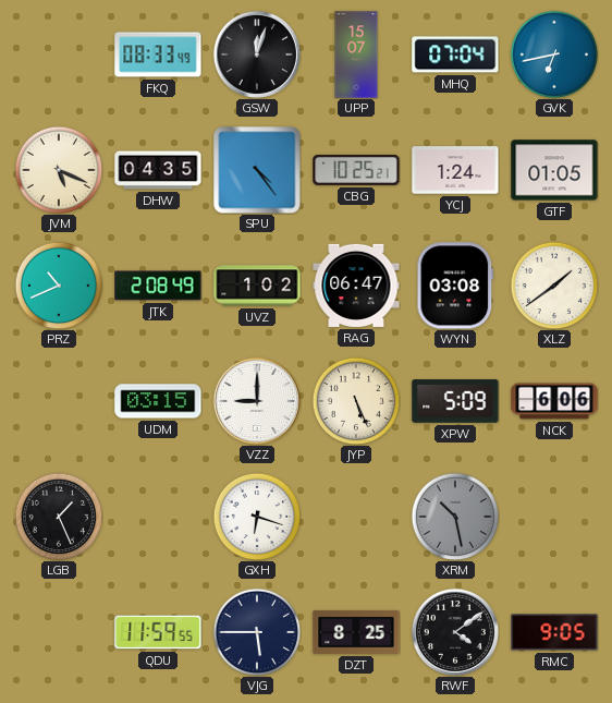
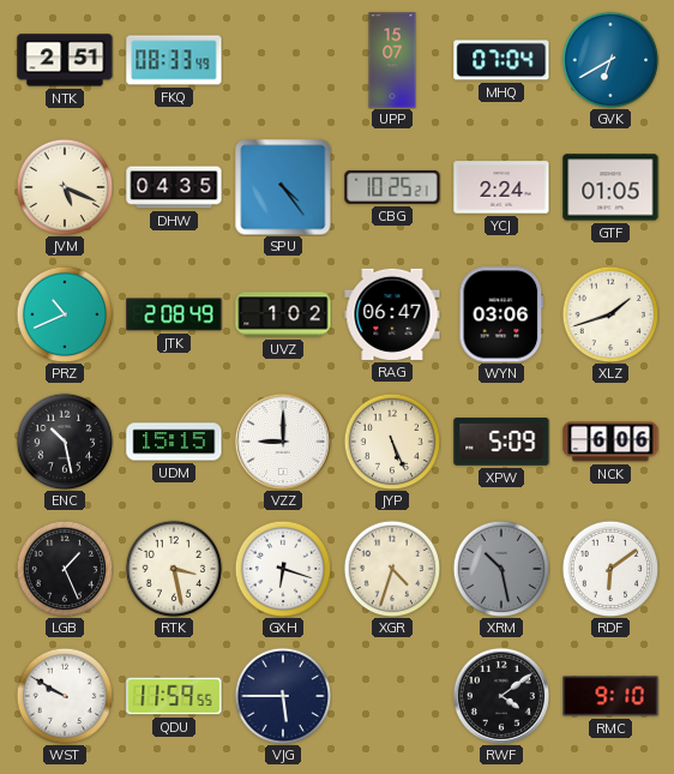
NTK: none -> 2:51
GSW: 12:03 -> none
GVK: 6:43 -> 6:40
YCJ: 1:24 -> 2:24
WYN: 03:08 -> 03:06
XLZ: 1:39 -> 1:42
ENC: none -> 10:28
UDM: 03:15 -> 15:15
RTK: none -> 3:28
XGR: none -> 4:33
RDF: none -> 6:09
WST: none -> 9:50
DZT: 8:25 -> none
RMC: 9:05 -> 9:10
